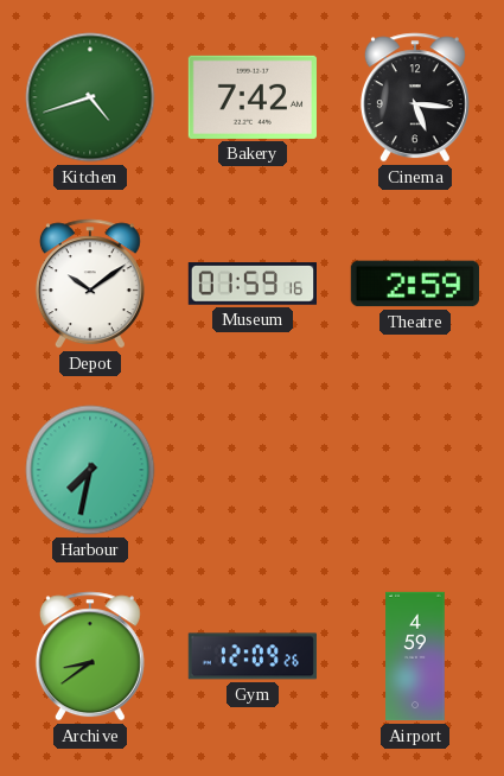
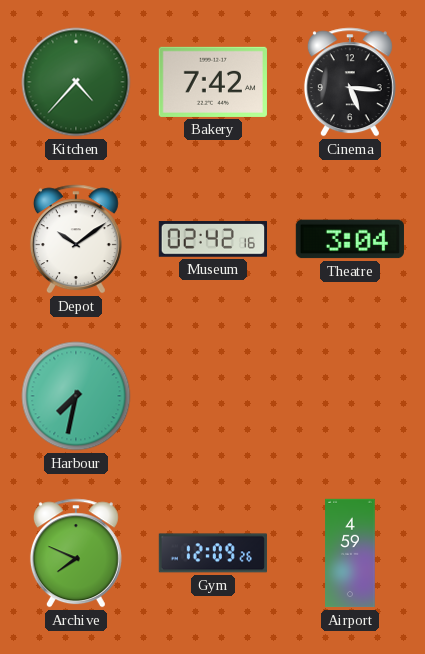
Kitchen: 4:42 -> 4:37
Museum: 01:59 -> 02:42
Theatre: 2:59 -> 3:04
Archive: 8:39 -> 7:49
